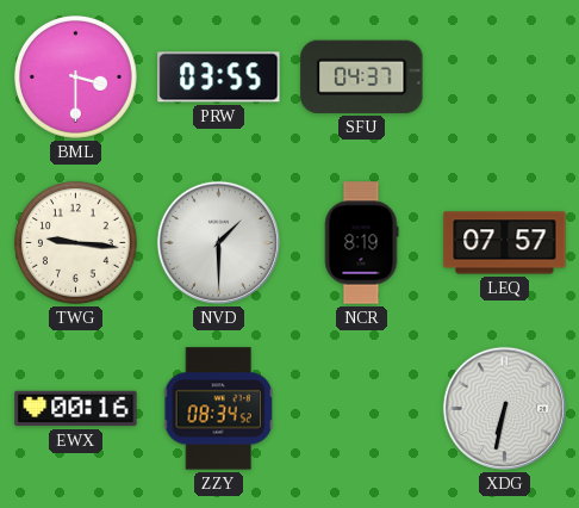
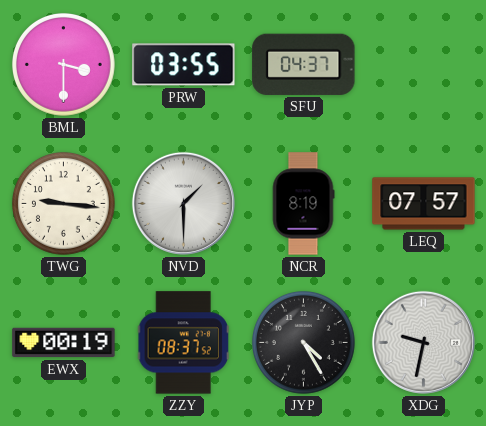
EWX: 00:16 -> 00:19
ZZY: 08:34 -> 08:37
JYP: none -> 4:25
XDG: 6:32 -> 9:32
